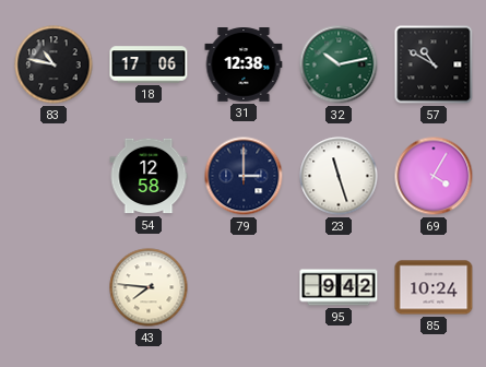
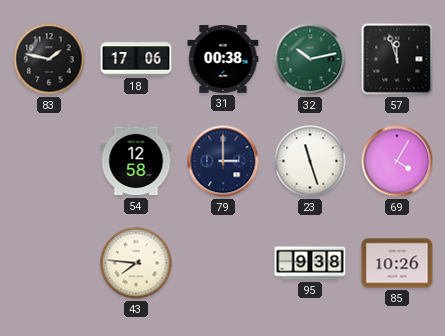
83: 10:47 -> 1:47
31: 12:38 -> 00:38
57: 10:50 -> 11:57
95: 9:42 -> 9:38
85: 10:24 -> 10:26
